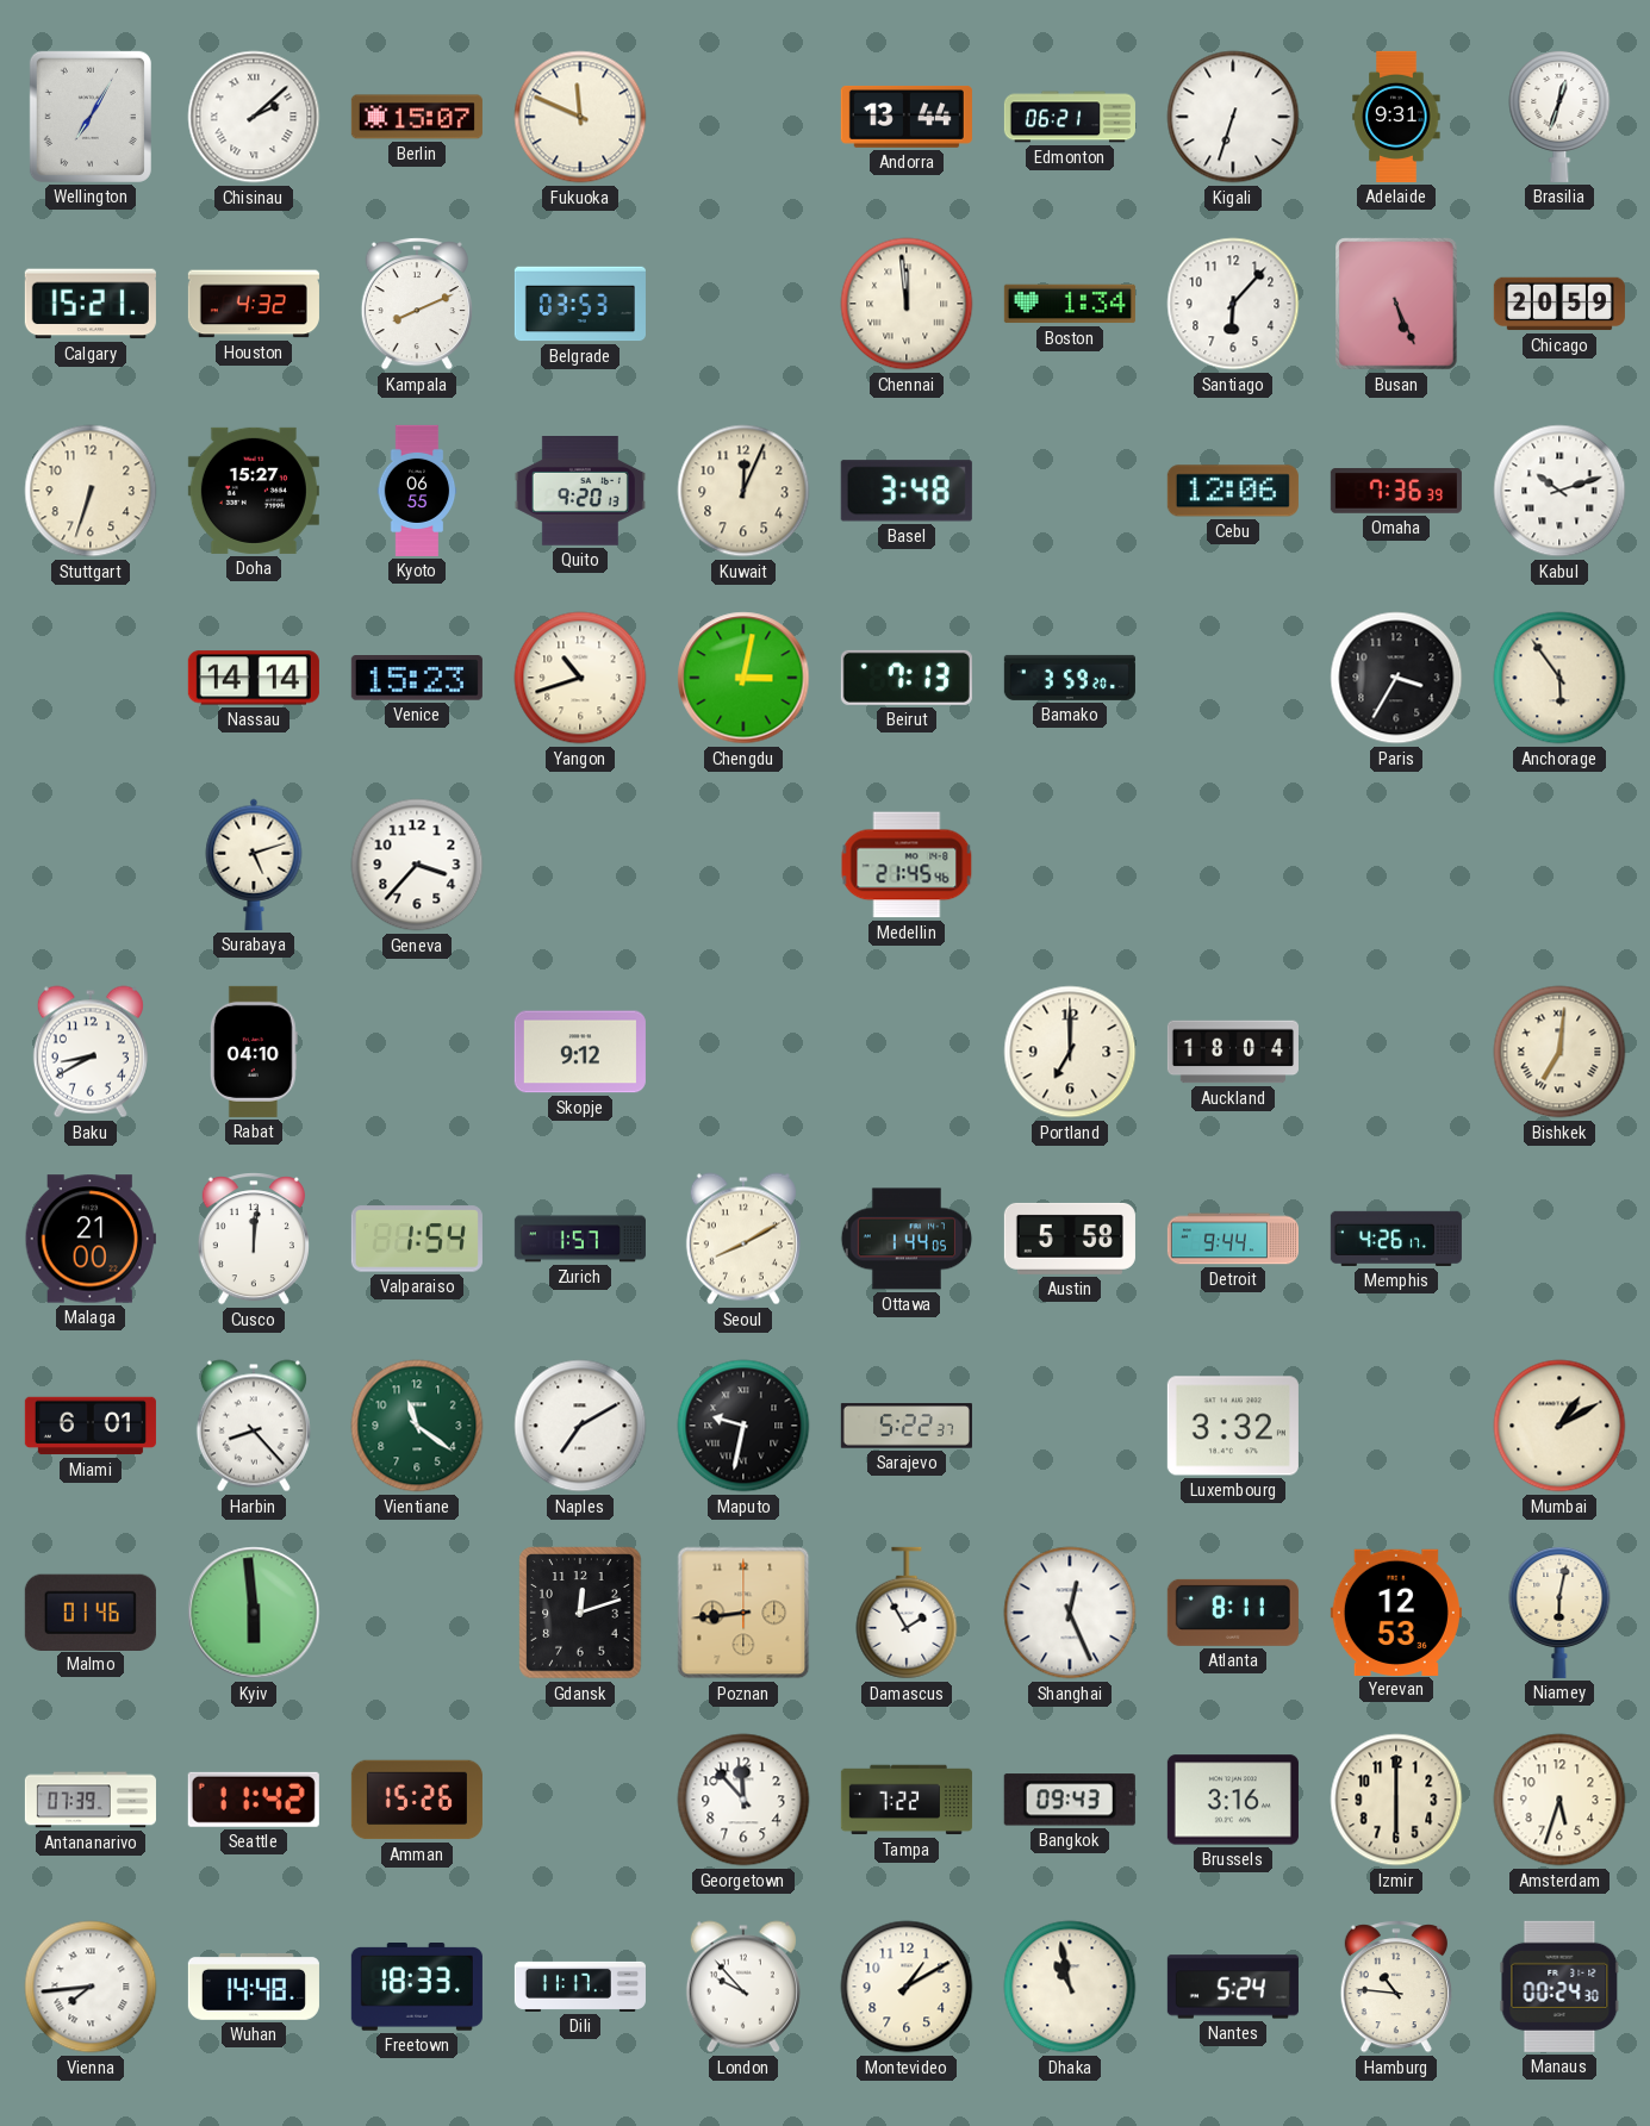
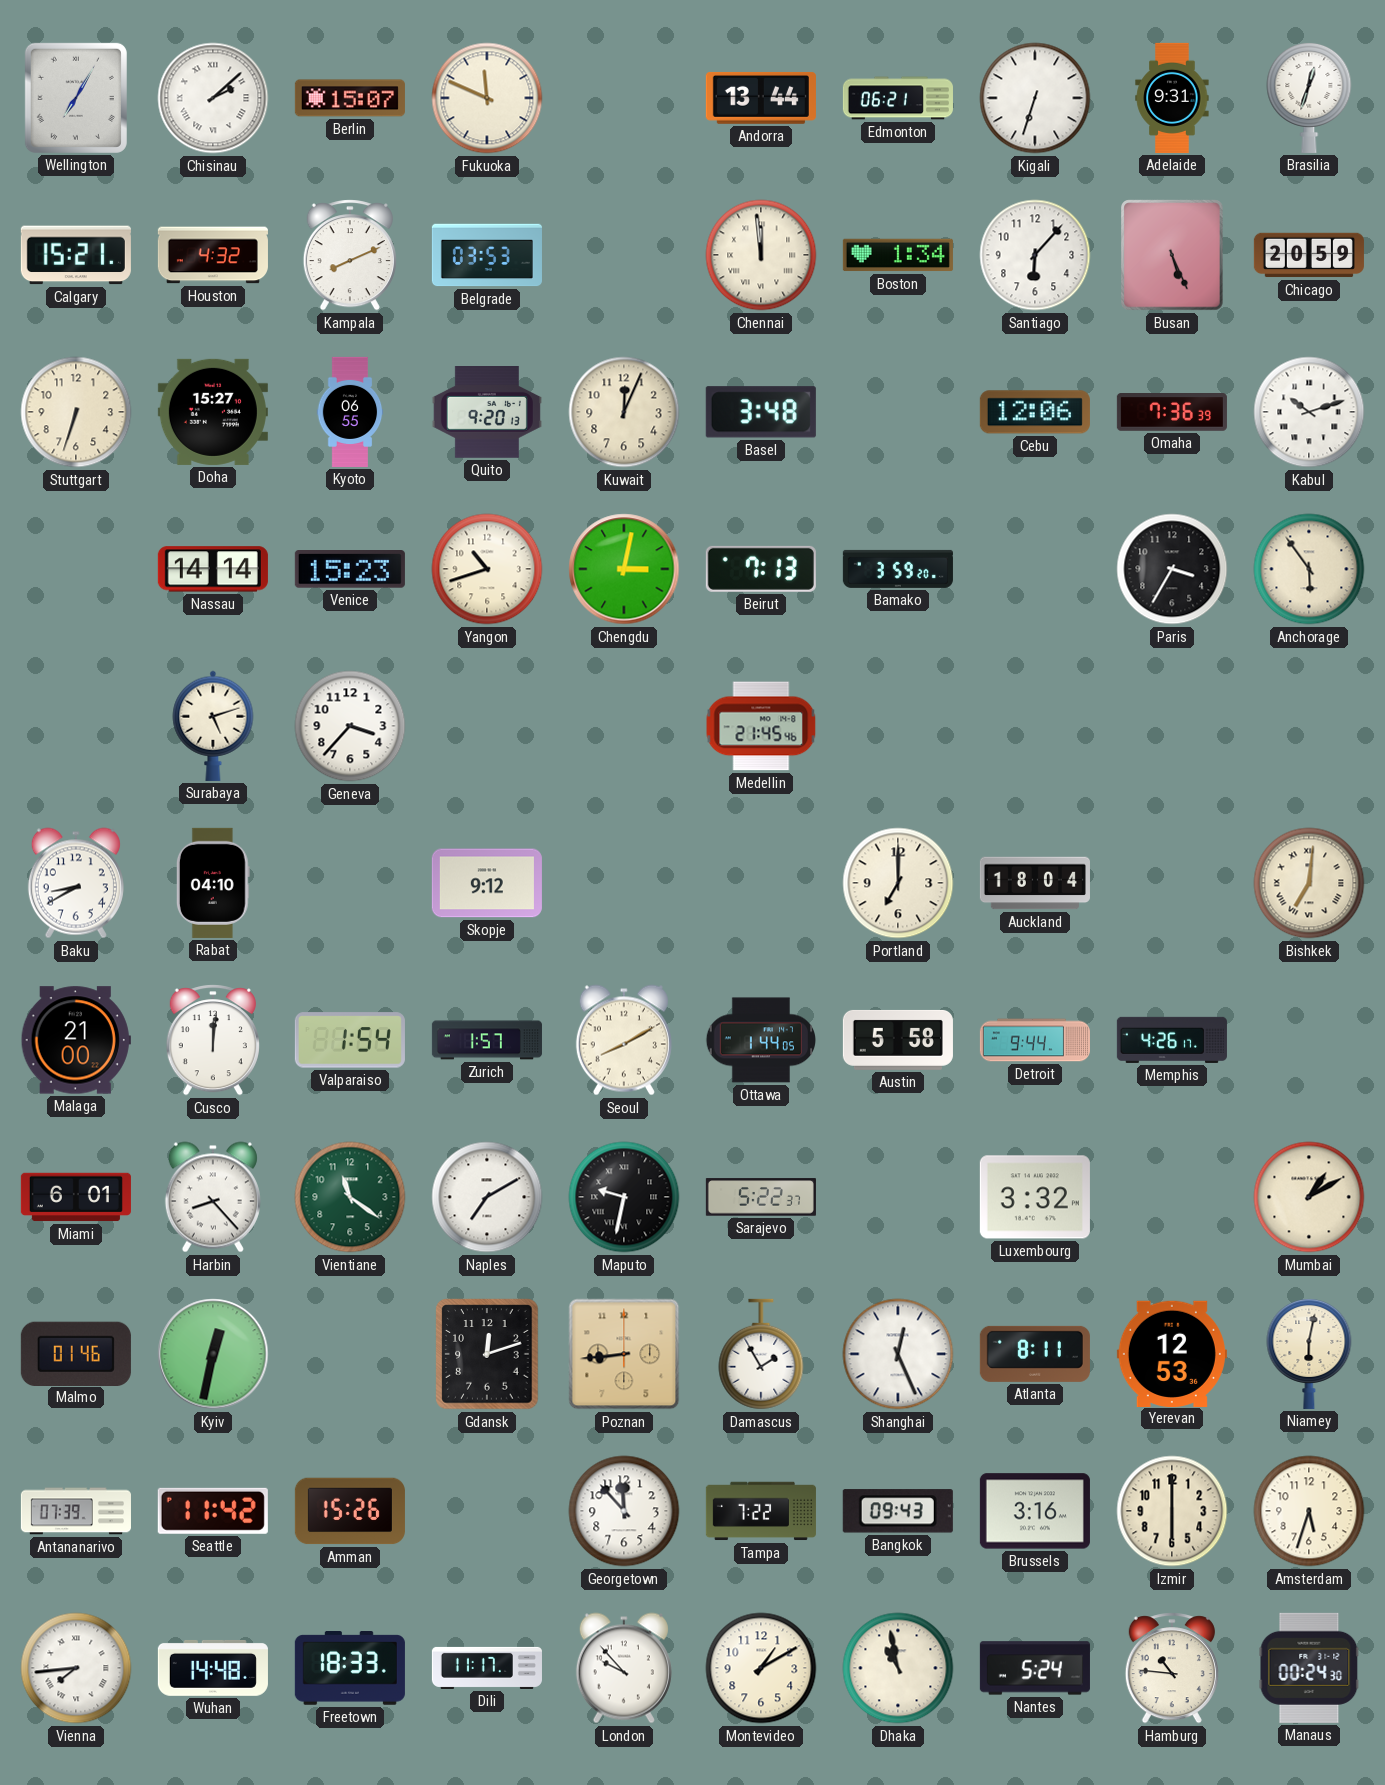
Kyiv: 5:59 -> 12:32
